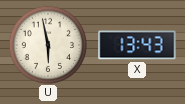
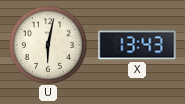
U: 5:58 -> 6:02
